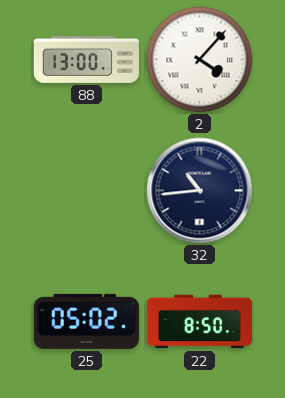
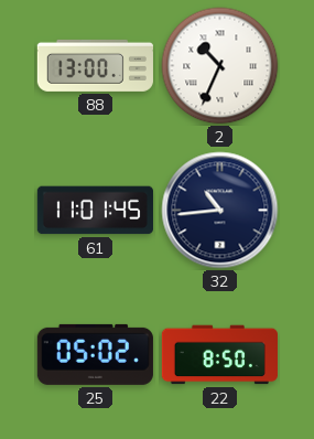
2: 4:07 -> 10:34
61: none -> 11:01
